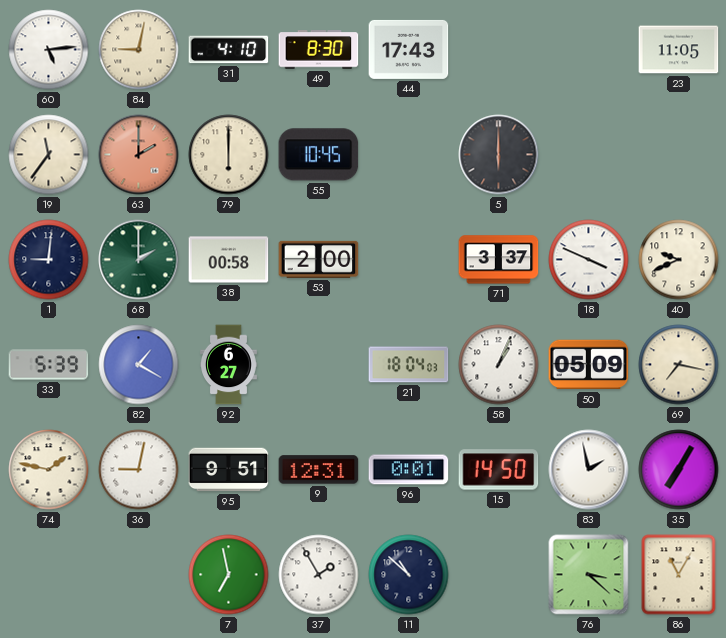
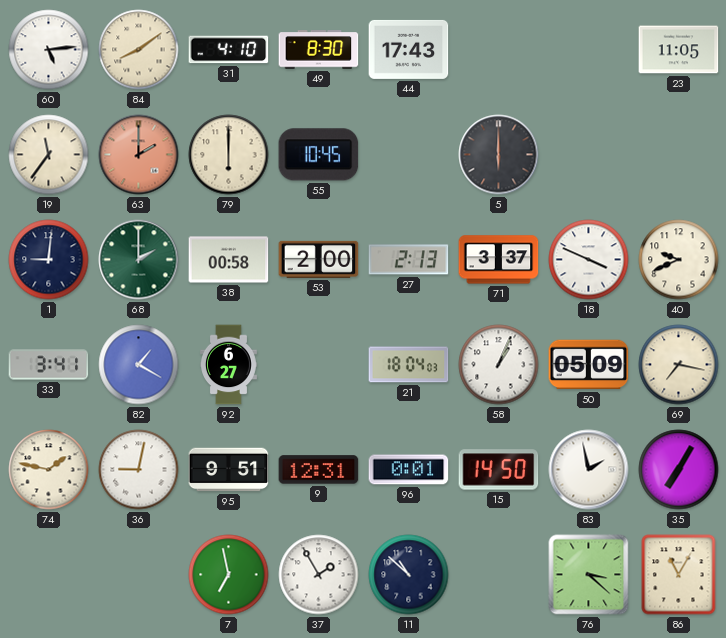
84: 9:02 -> 8:09
27: none -> 2:13
33: 5:39 -> 3:41
